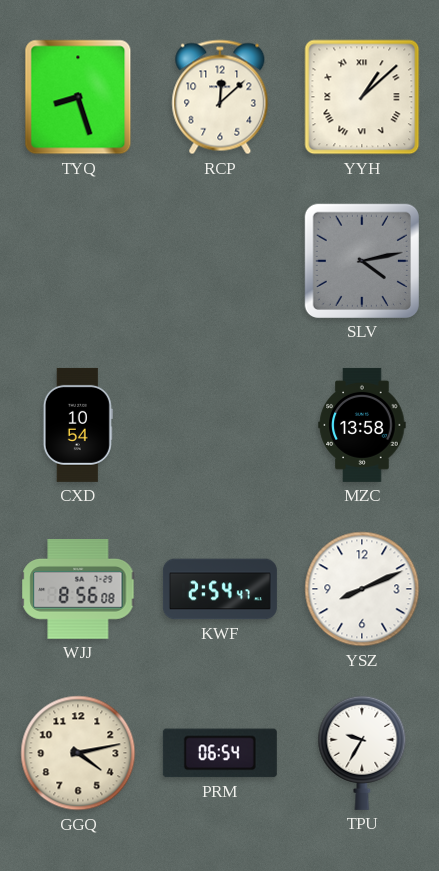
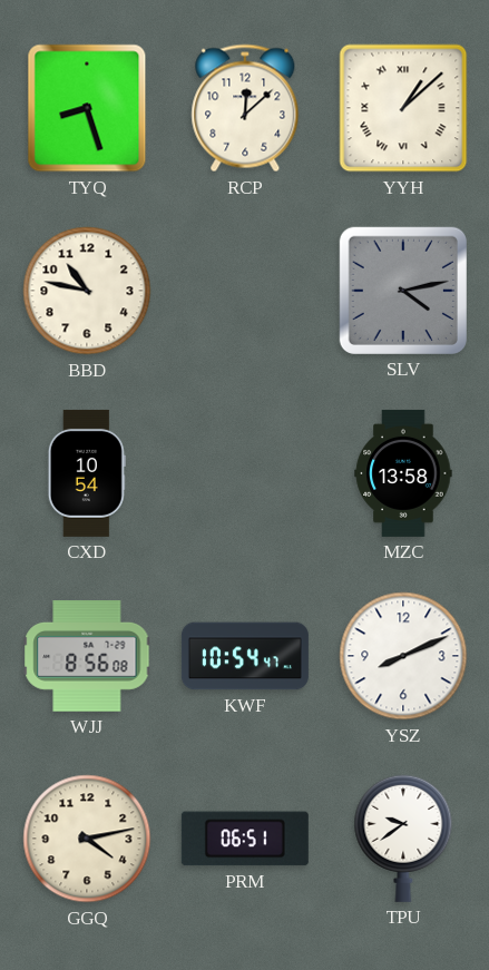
BBD: none -> 10:47
KWF: 2:54 -> 10:54
PRM: 06:54 -> 06:51
TPU: 9:35 -> 9:39
